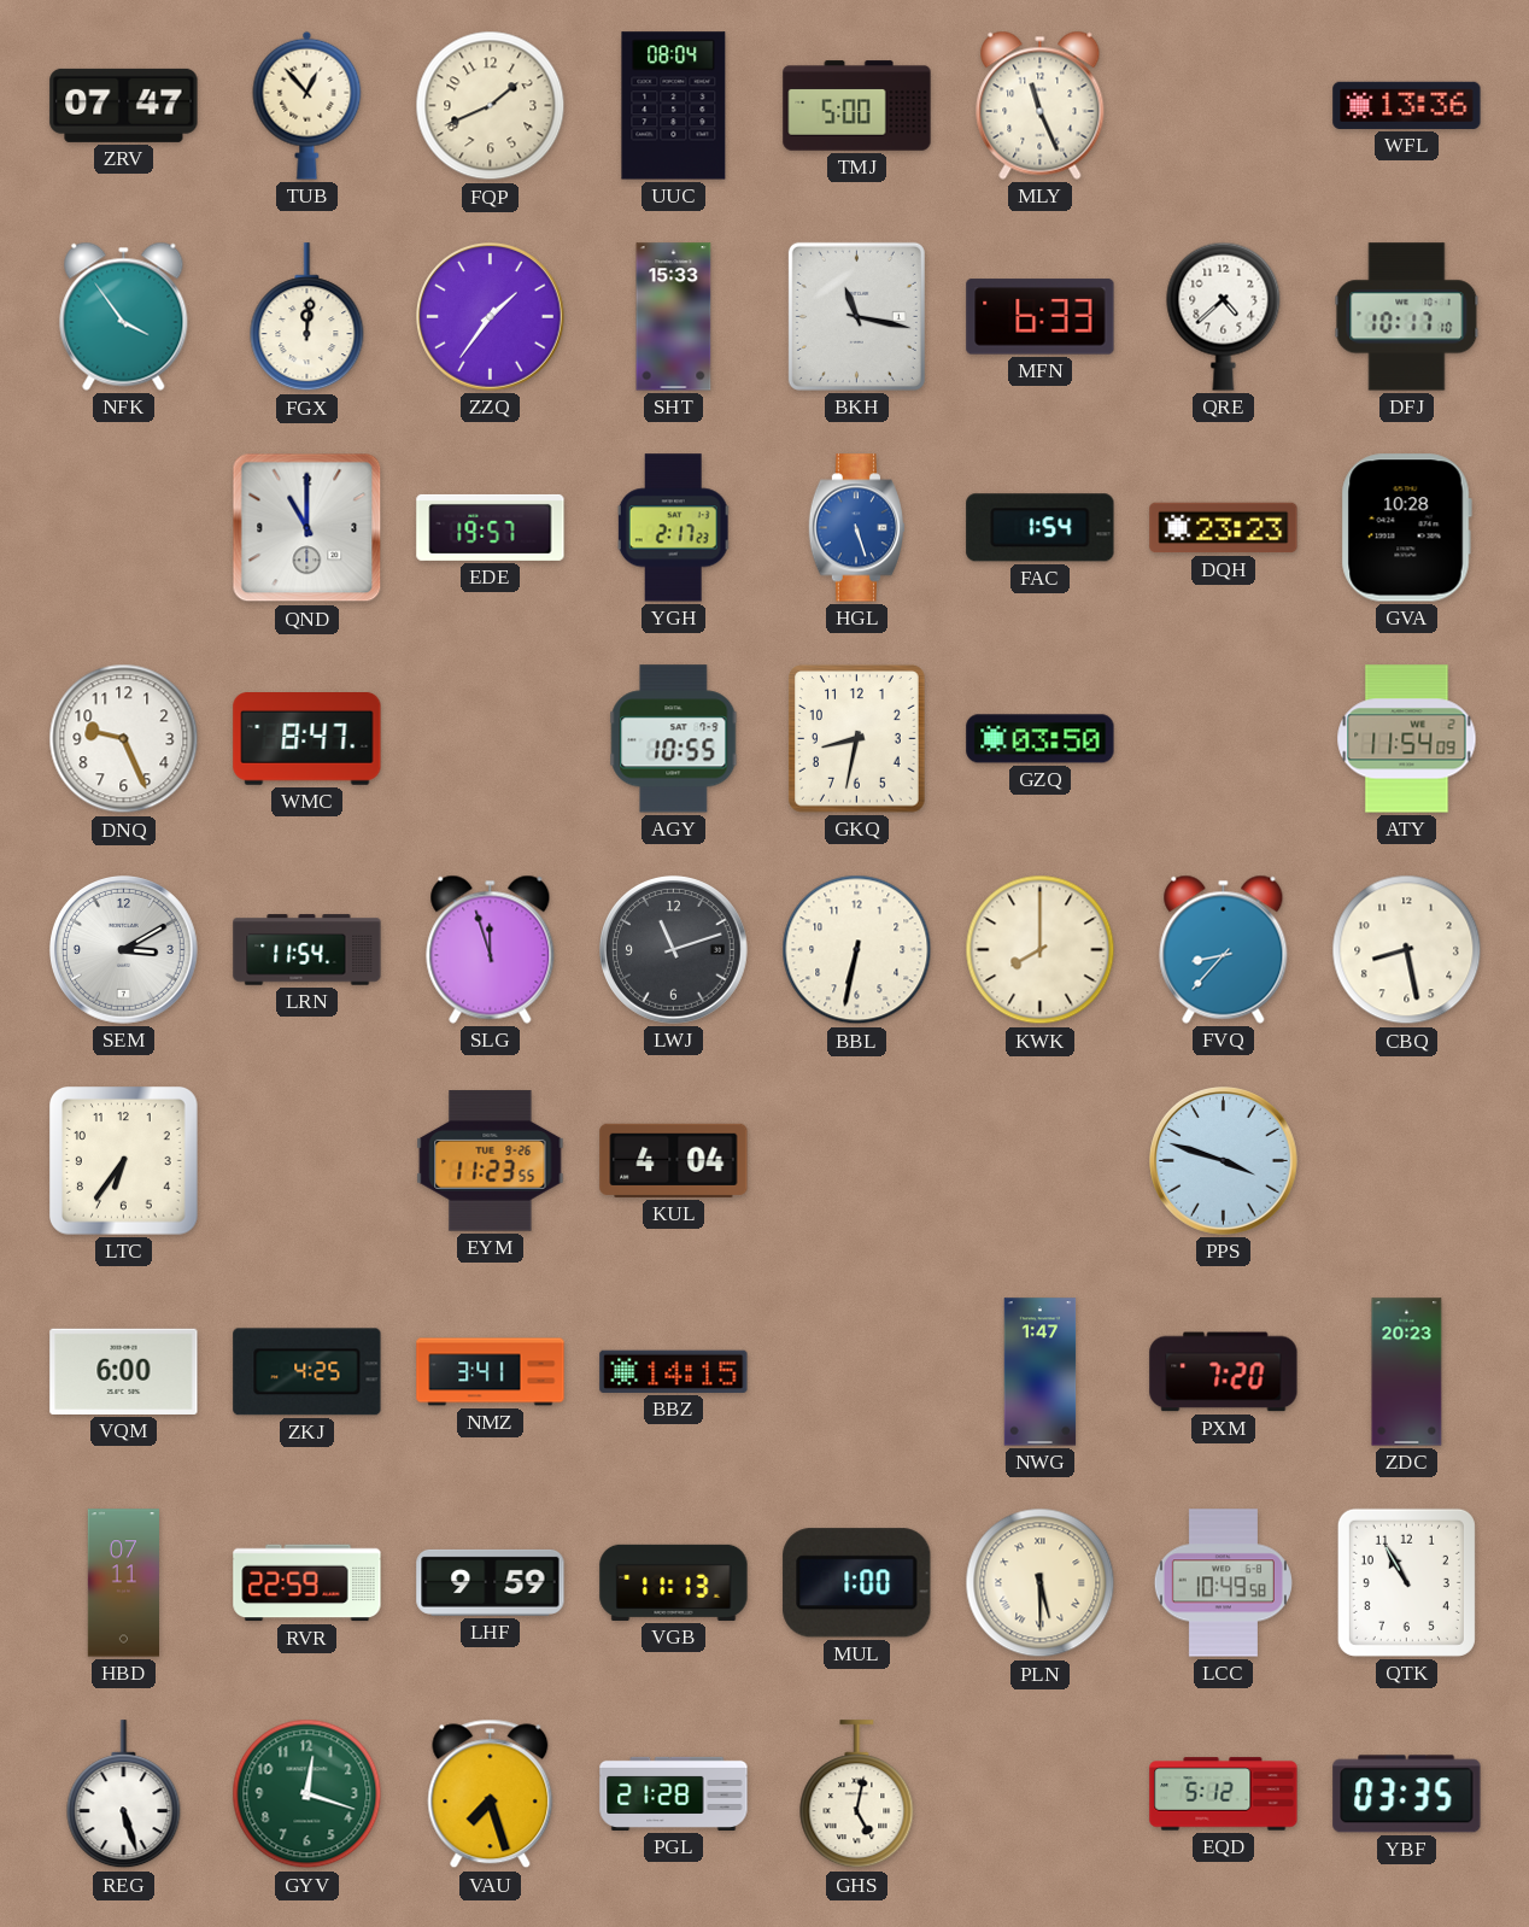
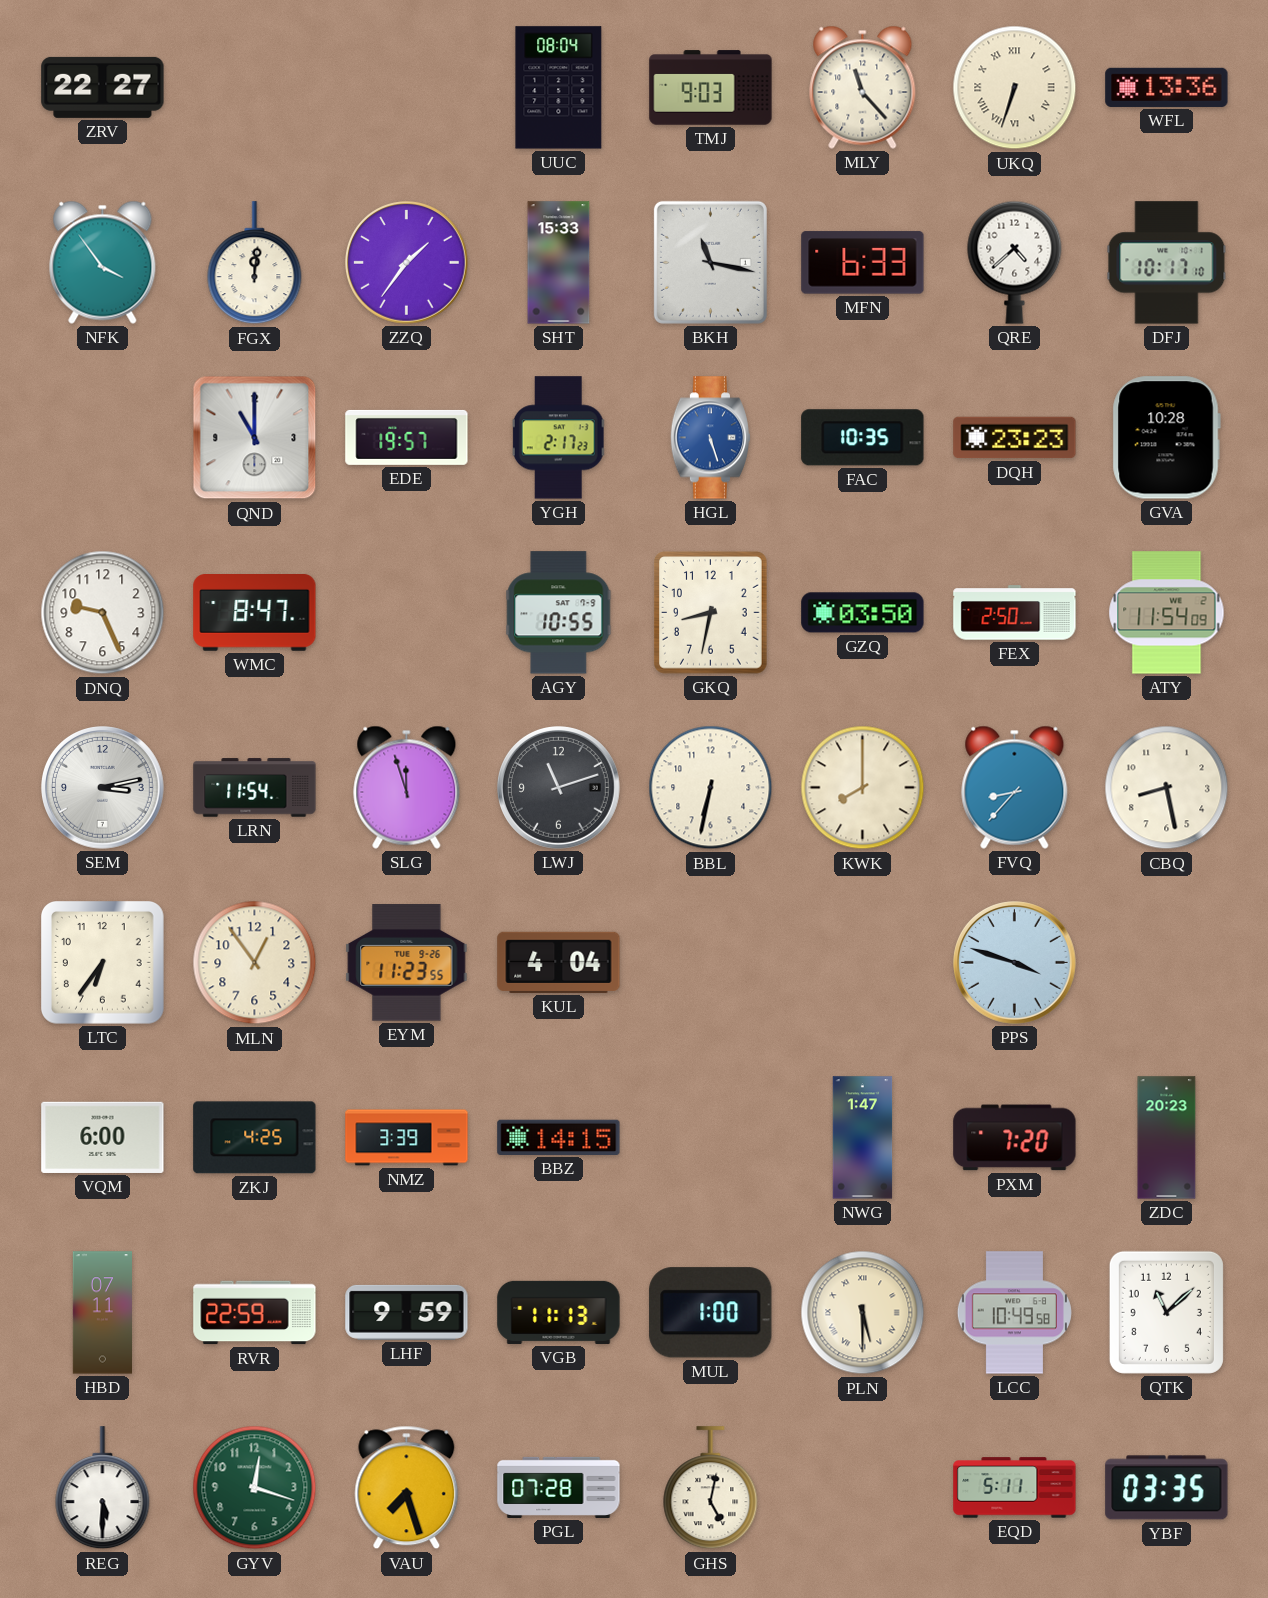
ZRV: 07:47 -> 22:27
TUB: 12:53 -> none
FQP: 1:41 -> none
TMJ: 5:00 -> 9:03
MLY: 11:26 -> 11:23
UKQ: none -> 6:33
FAC: 1:54 -> 10:35
FEX: none -> 2:50
SEM: 3:10 -> 3:13
MLN: none -> 12:54
NMZ: 3:41 -> 3:39
QTK: 10:55 -> 11:08
REG: 5:27 -> 5:30
PGL: 21:28 -> 07:28
EQD: 5:12 -> 5:11
